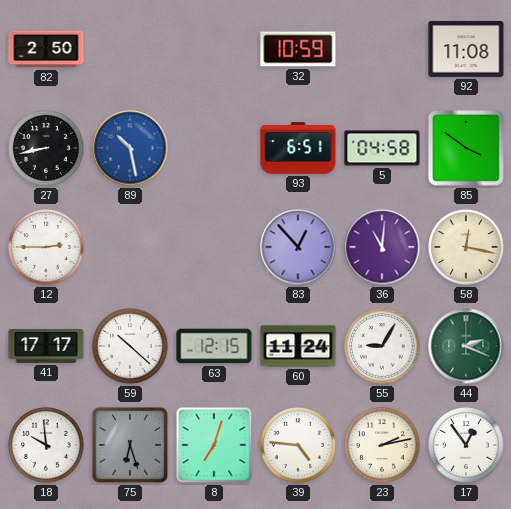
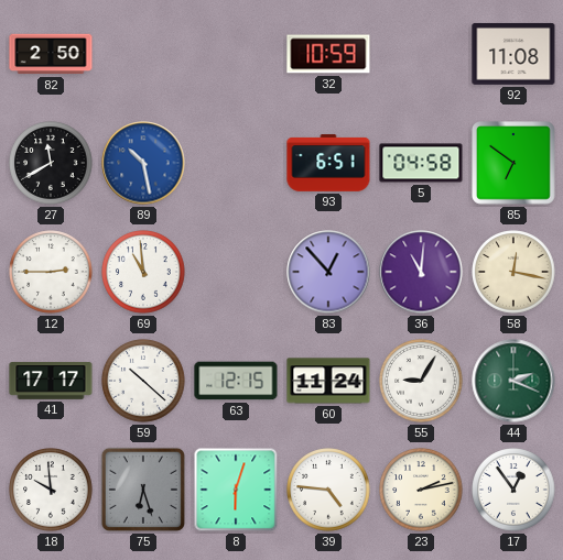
27: 8:43 -> 11:40
85: 3:51 -> 6:51
69: none -> 10:59
8: 7:03 -> 6:03
